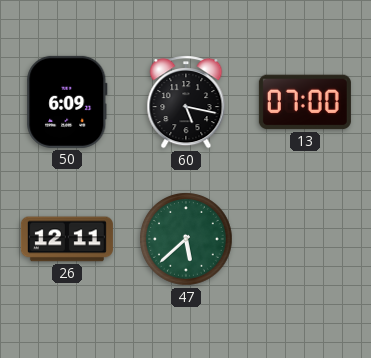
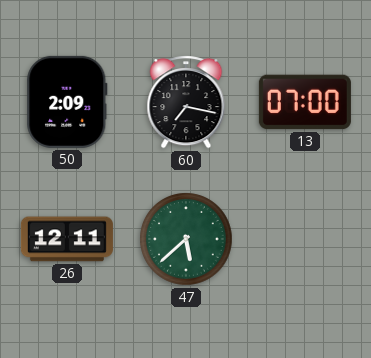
50: 6:09 -> 2:09
60: 5:17 -> 7:17
